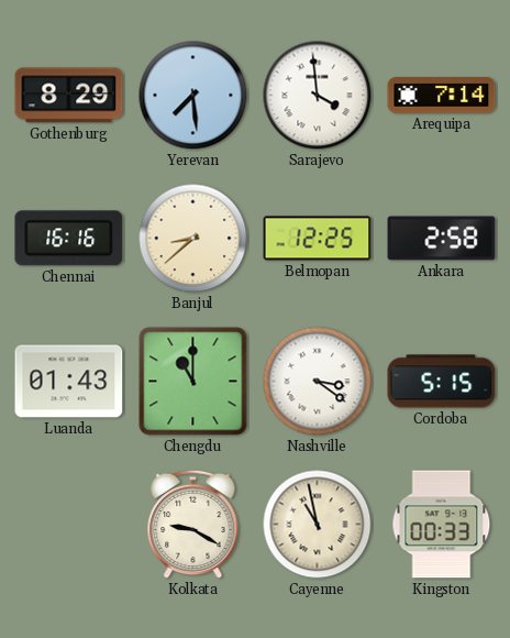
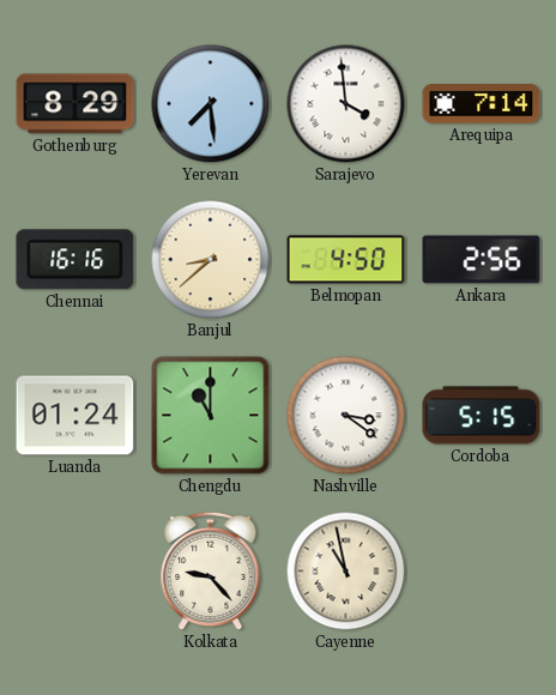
Belmopan: 12:25 -> 4:50
Ankara: 2:58 -> 2:56
Luanda: 01:43 -> 01:24
Kolkata: 9:20 -> 9:23
Kingston: 00:33 -> none
